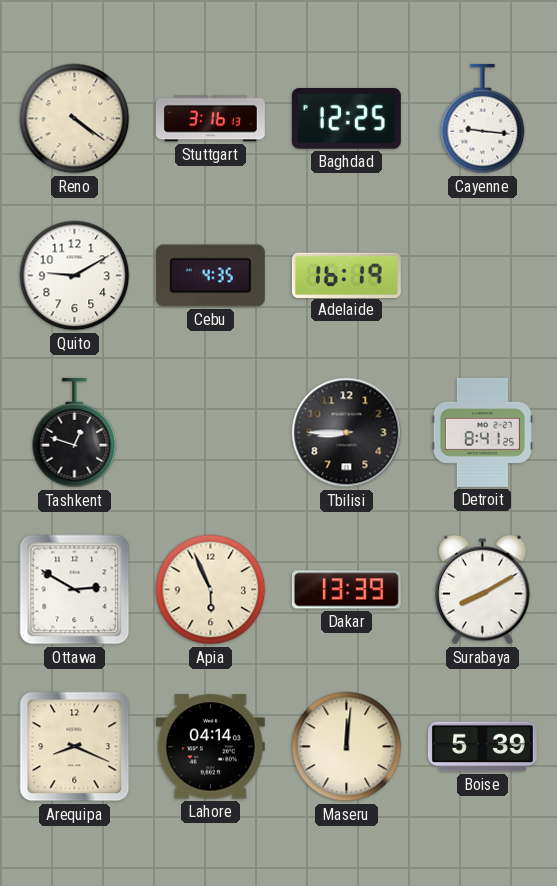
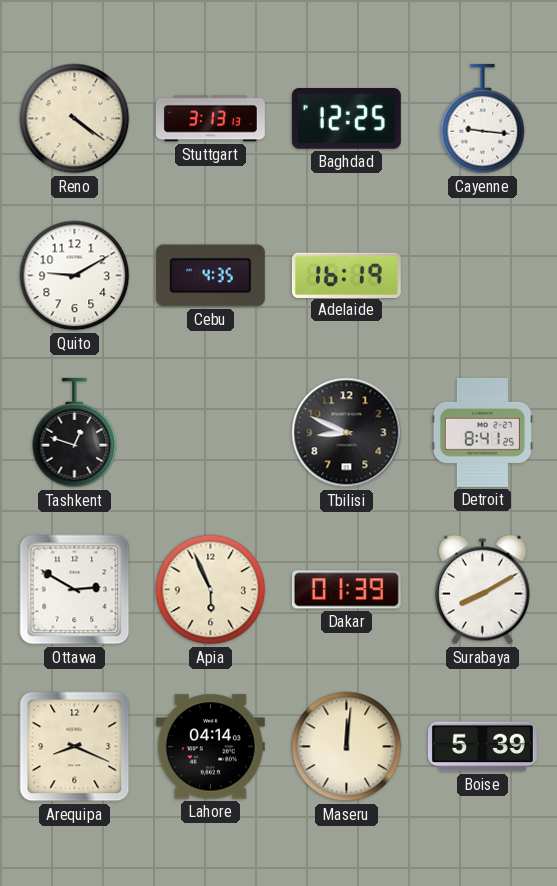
Stuttgart: 3:16 -> 3:13
Tbilisi: 8:45 -> 8:49
Dakar: 13:39 -> 01:39
